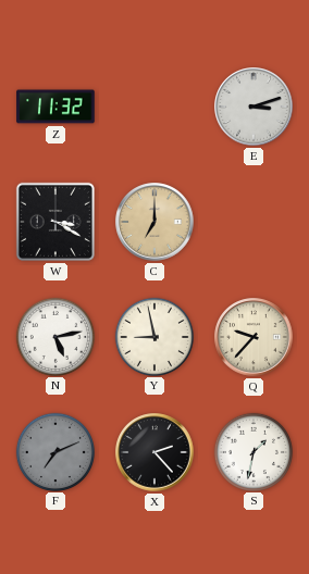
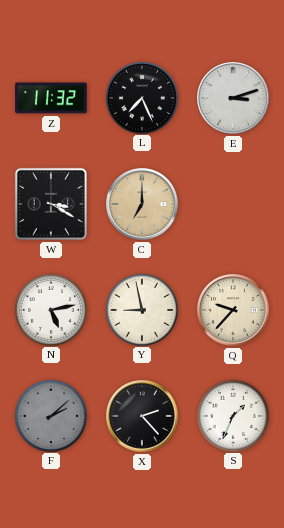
L: none -> 7:26
F: 7:11 -> 2:08
S: 1:32 -> 1:34
